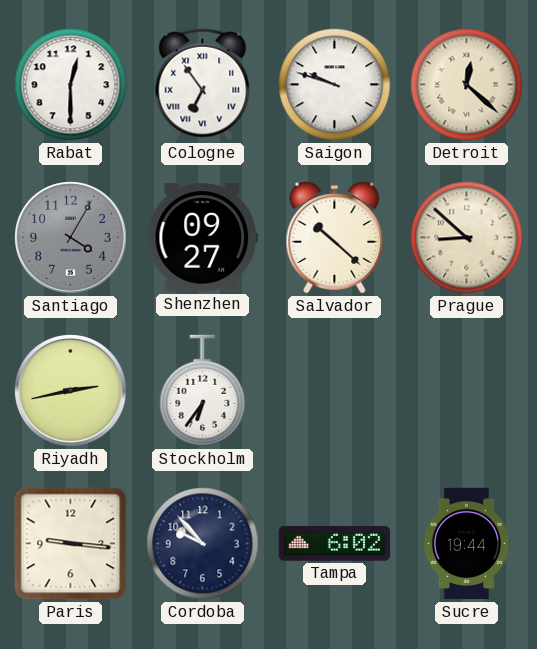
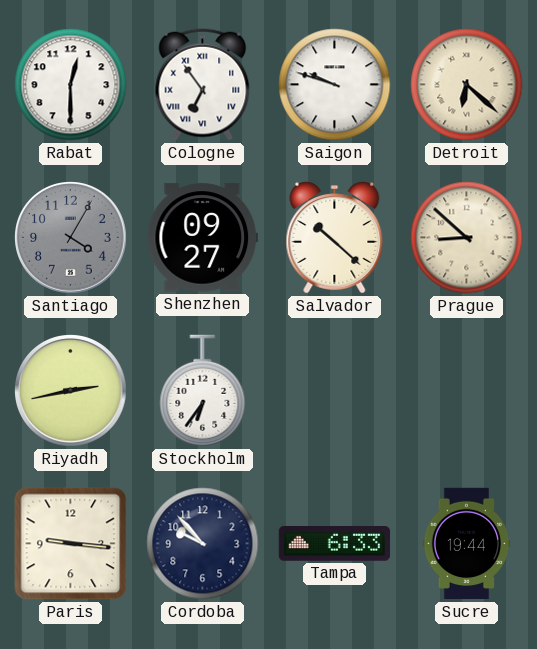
Detroit: 12:22 -> 6:22
Tampa: 6:02 -> 6:33
